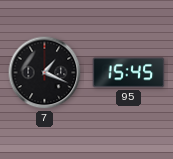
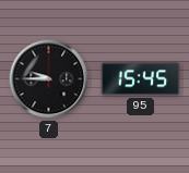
7: 1:19 -> 9:45
